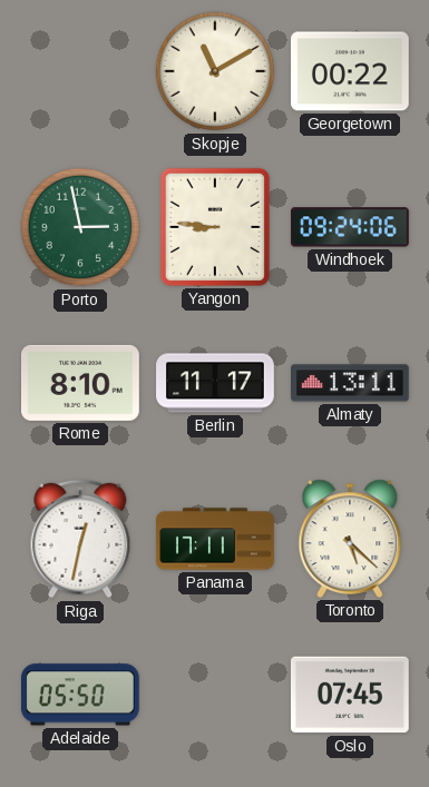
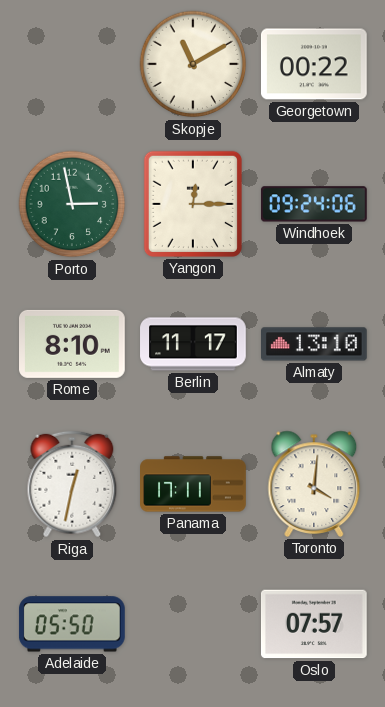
Yangon: 8:46 -> 12:15
Almaty: 13:11 -> 13:10
Toronto: 5:22 -> 4:01
Oslo: 07:45 -> 07:57
